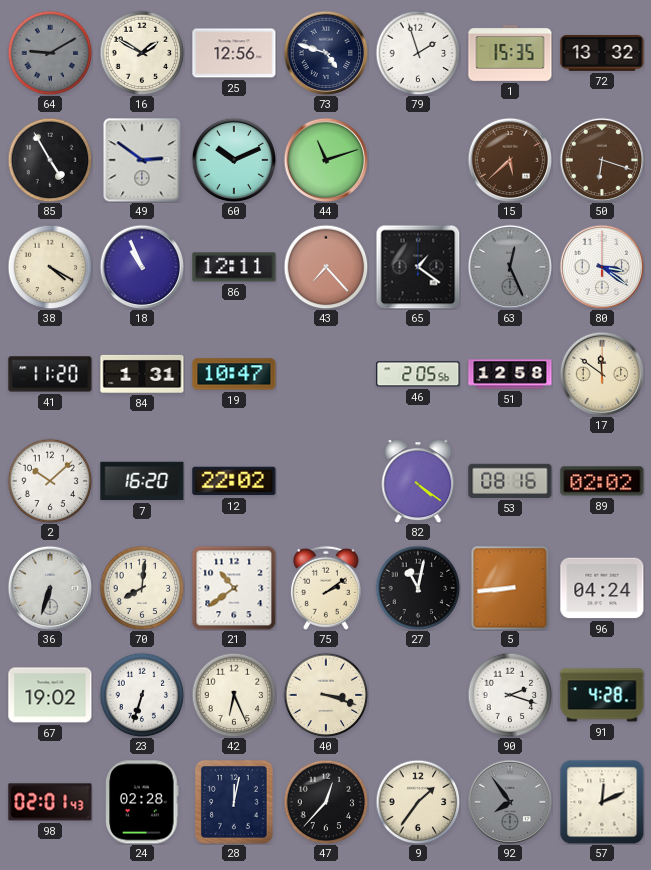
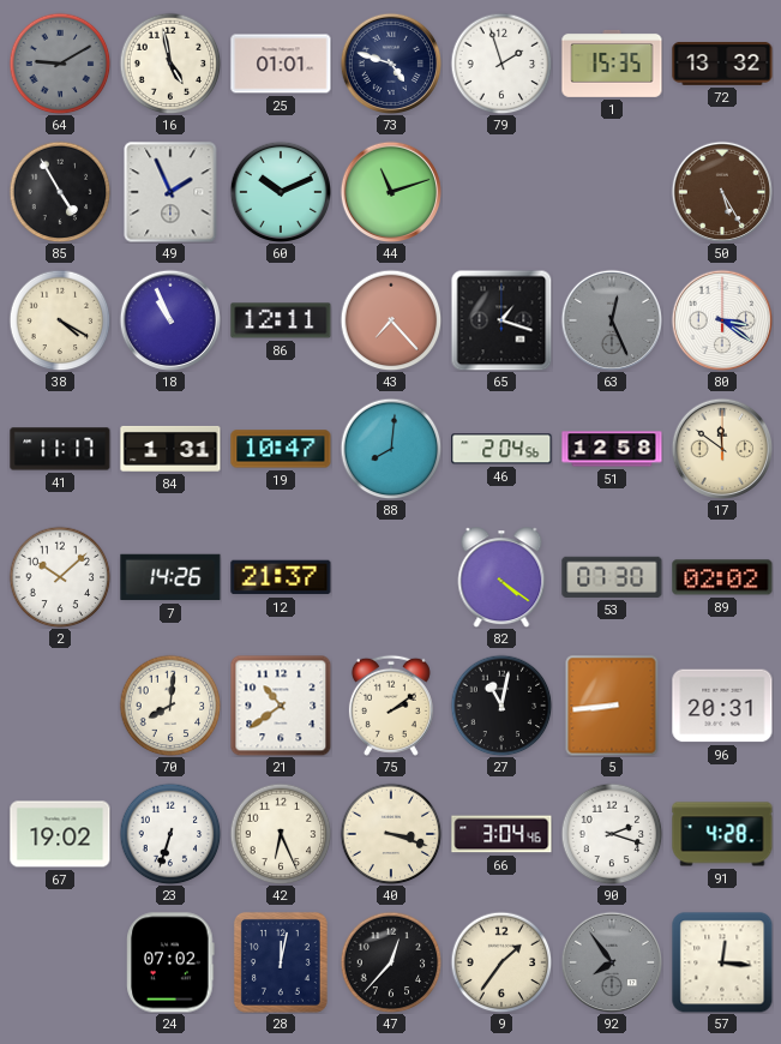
16: 1:50 -> 4:58
25: 12:56 -> 01:01
49: 2:51 -> 1:56
15: 5:38 -> none
50: 6:18 -> 5:25
65: 1:21 -> 1:18
41: 11:20 -> 11:17
88: none -> 8:01
46: 2:05 -> 2:04
7: 16:20 -> 14:26
12: 22:02 -> 21:37
53: 08:16 -> 07:30
36: 6:33 -> none
96: 04:24 -> 20:31
66: none -> 3:04
98: 02:01 -> none
24: 02:28 -> 07:02
57: 12:11 -> 12:16
